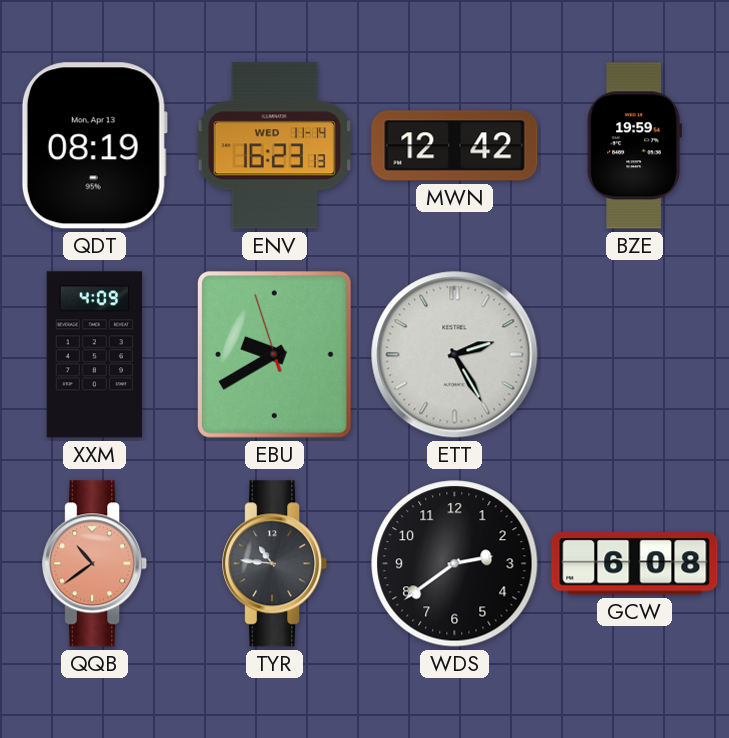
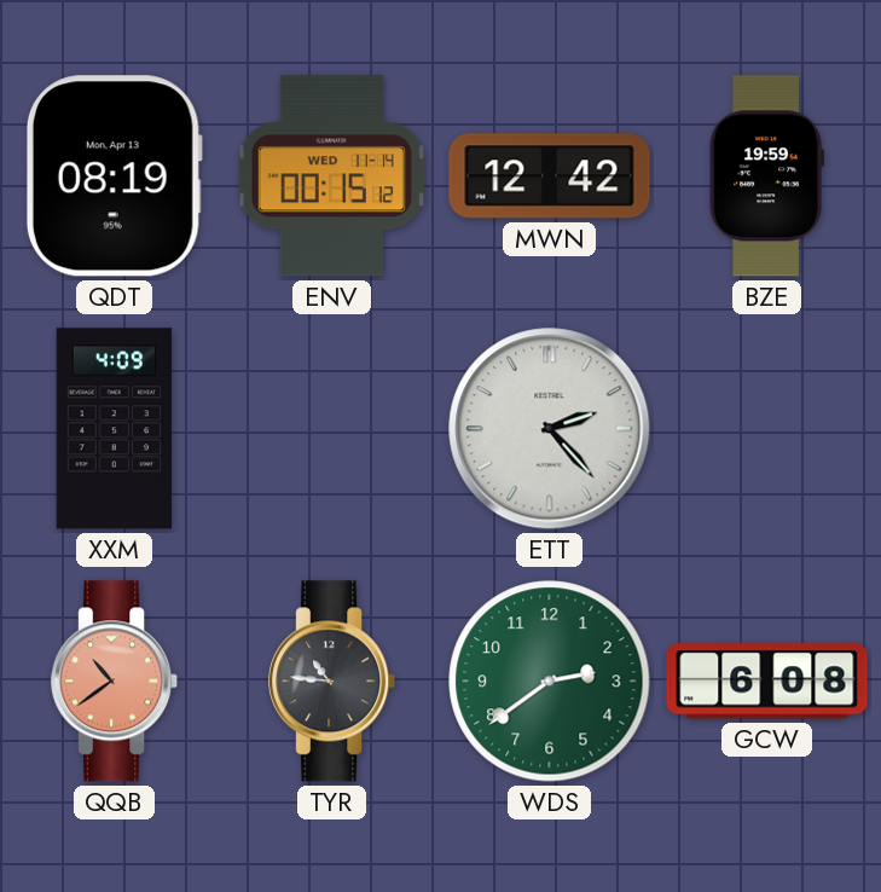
ENV: 16:23 -> 00:15
EBU: 9:39 -> none
ETT: 2:25 -> 2:23
WDS dial: black -> green
